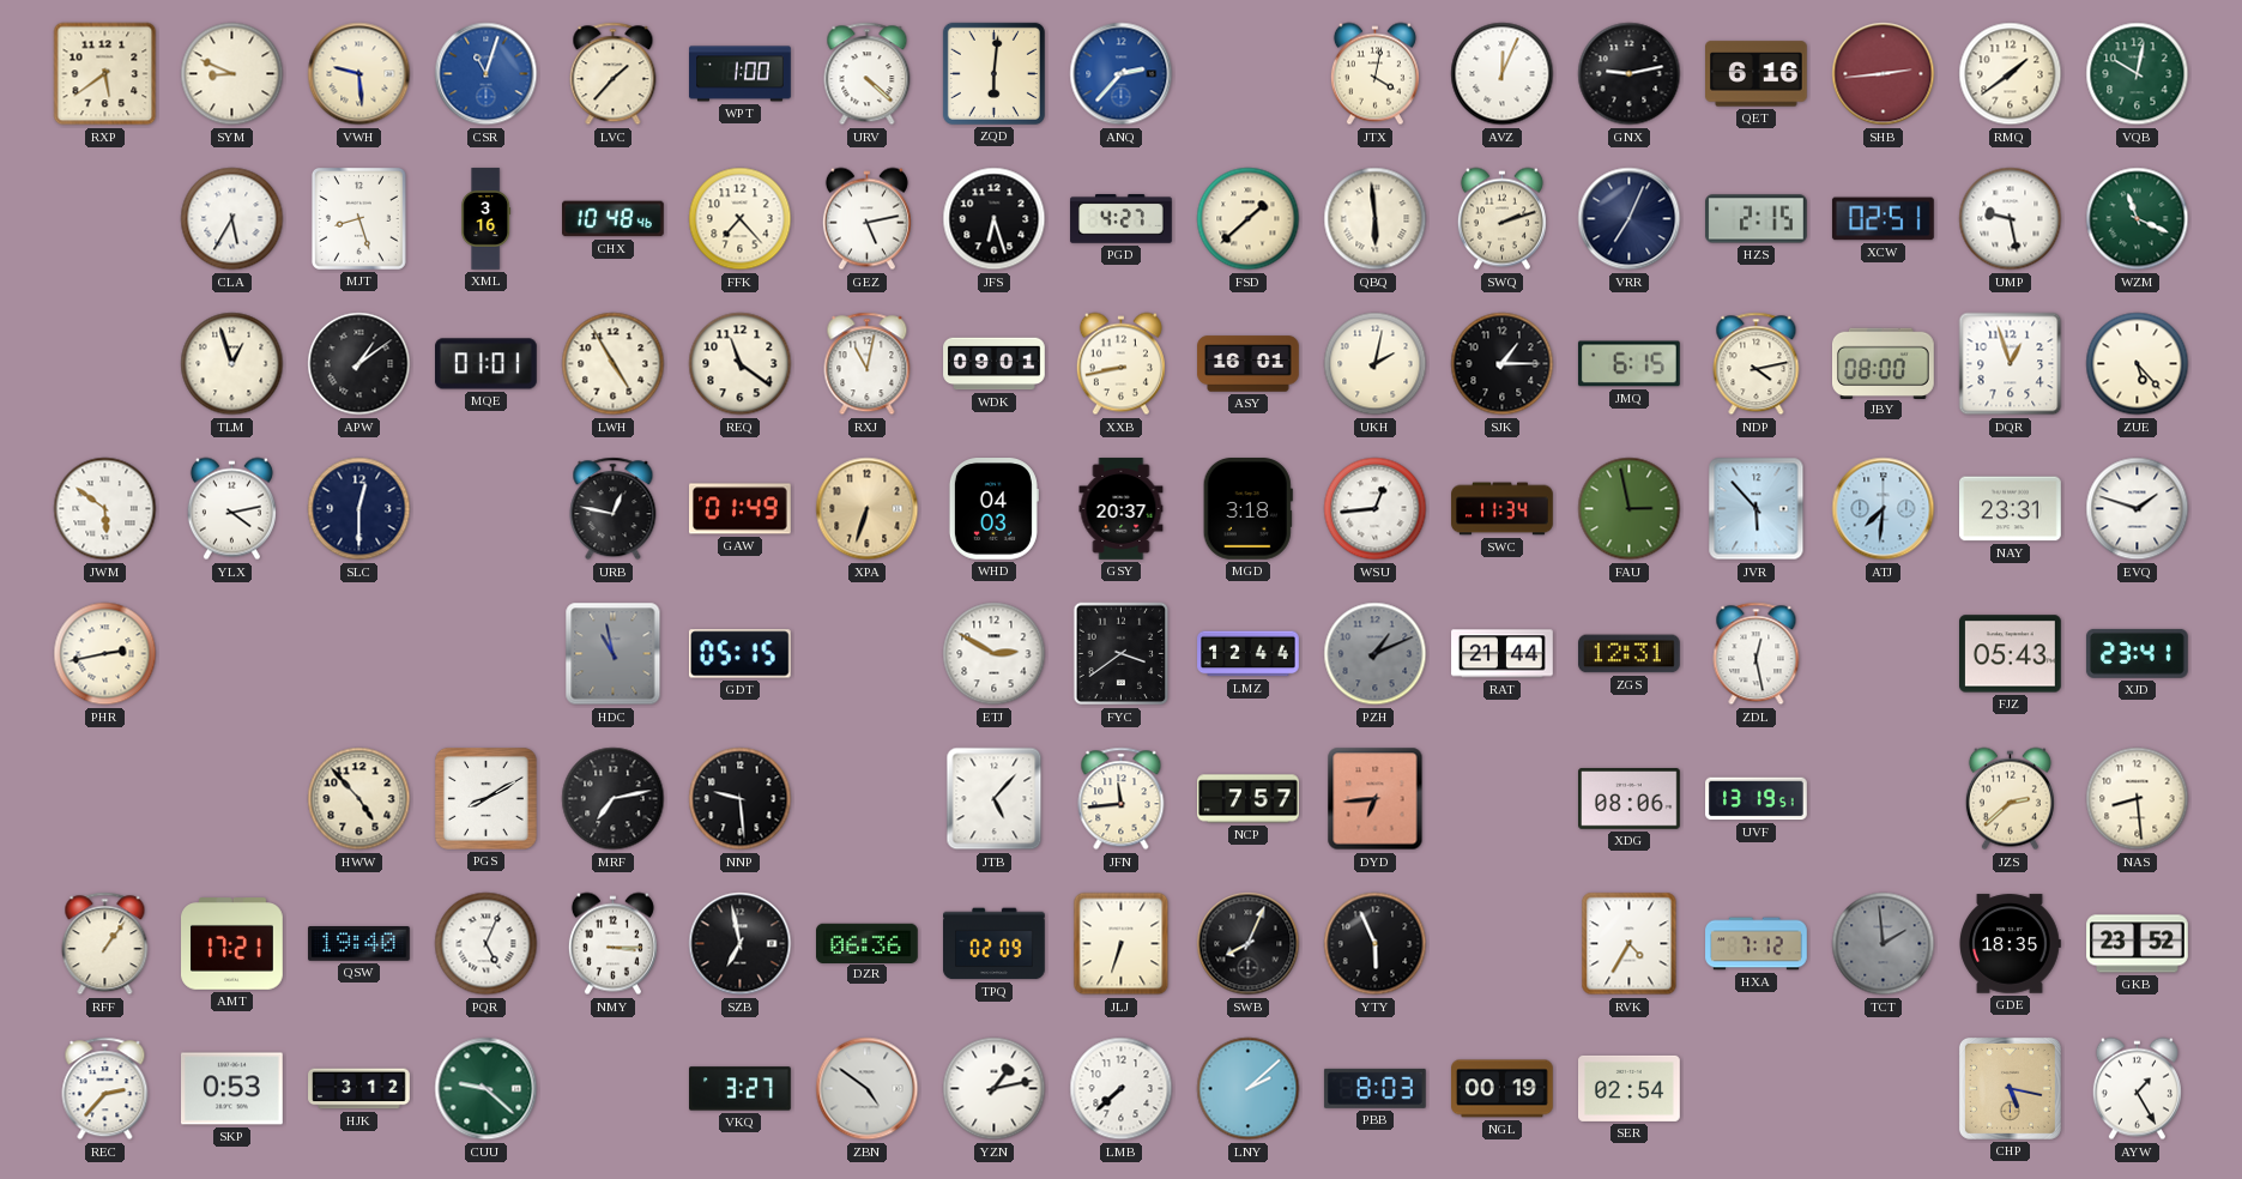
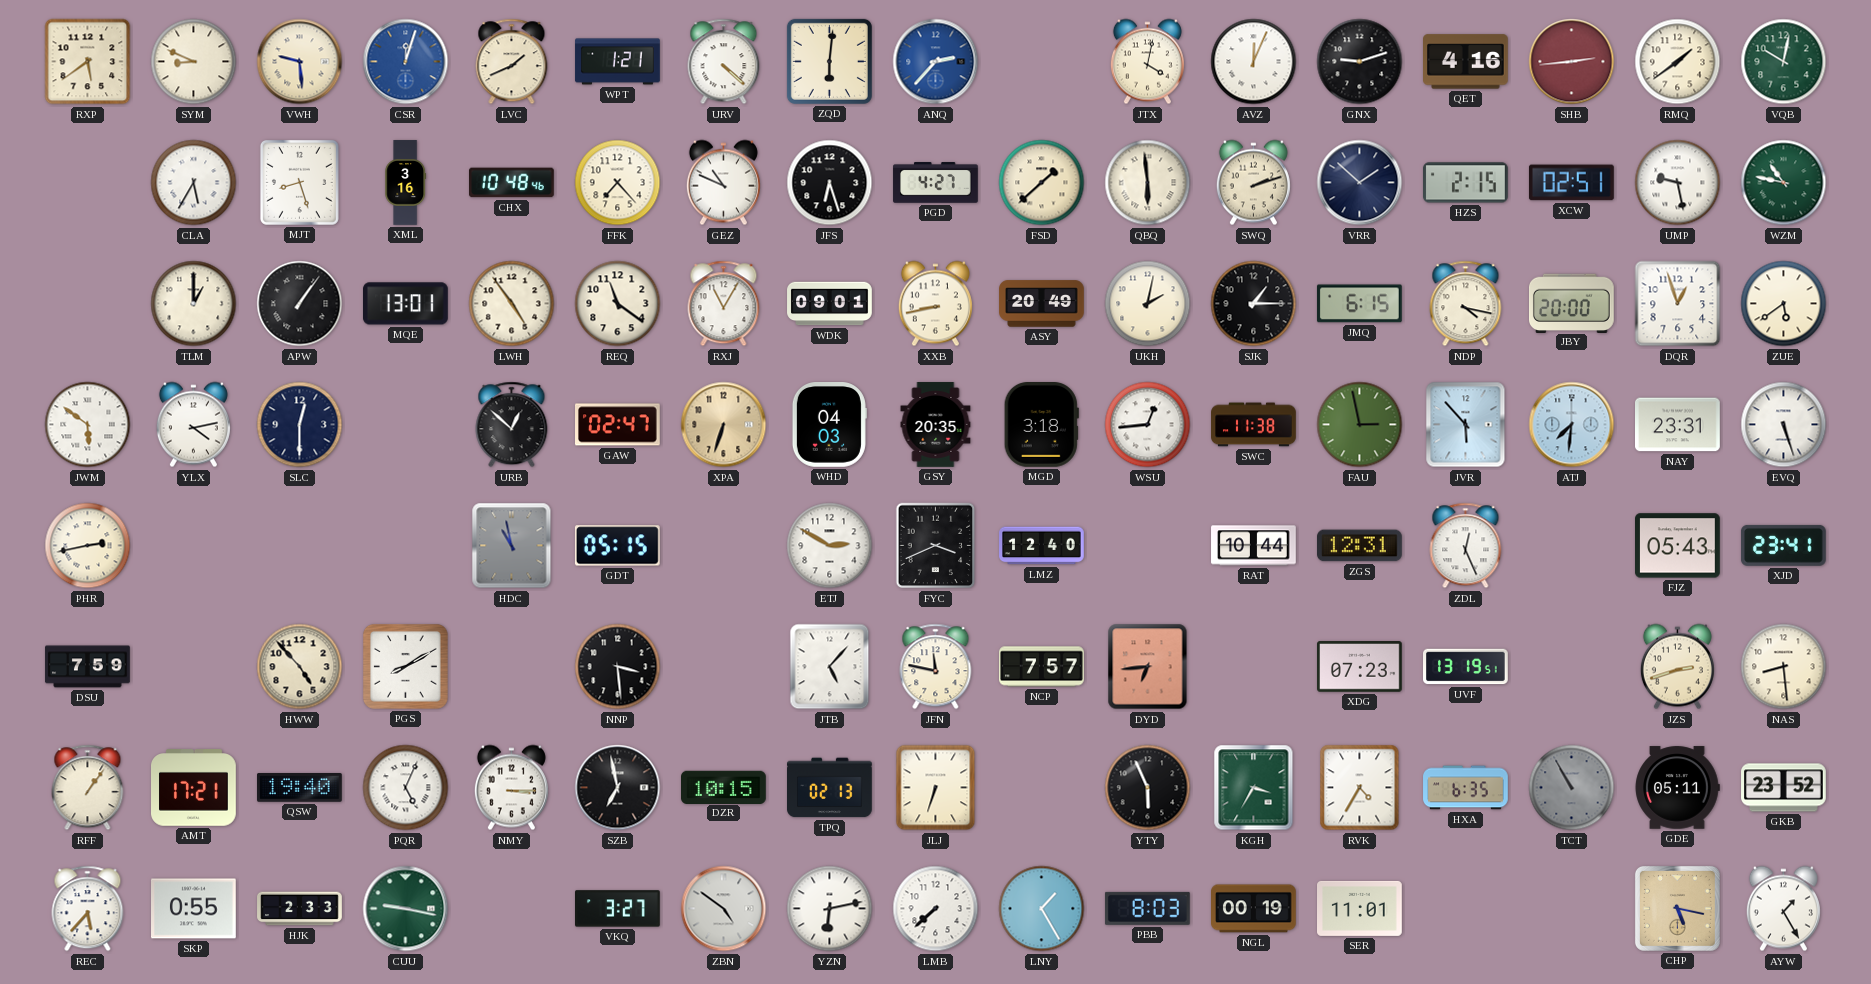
CSR: 11:03 -> 12:03
LVC: 1:37 -> 1:41
WPT: 1:00 -> 1:21
GNX: 9:13 -> 9:12
QET: 6:16 -> 4:16
GEZ: 5:13 -> 10:49
VRR: 7:04 -> 1:52
WZM: 11:19 -> 10:47
TLM: 12:57 -> 1:00
APW: 1:09 -> 1:06
MQE: 01:01 -> 13:01
LWH: 4:55 -> 4:54
RXJ: 11:02 -> 11:05
ASY: 16:01 -> 20:49
NDP: 4:13 -> 4:17
JBY: 08:00 -> 20:00
ZUE: 5:23 -> 5:39
URB: 12:47 -> 12:52
GAW: 01:49 -> 02:47
GSY: 20:37 -> 20:35
SWC: 11:34 -> 11:38
EVQ: 1:48 -> 5:27
FYC: 3:39 -> 3:41
LMZ: 12:44 -> 12:40
PZH: 1:11 -> none
RAT: 21:44 -> 10:44
ZDL: 12:28 -> 12:26
DSU: none -> 7:59
MRF: 7:13 -> none
NNP: 9:29 -> 3:29
JFN: 11:44 -> 11:47
XDG: 08:06 -> 07:23
JZS: 2:38 -> 2:42
DZR: 06:36 -> 10:15
TPQ: 02:09 -> 02:13
SWB: 8:04 -> none
KGH: none -> 3:35
HXA: 7:12 -> 6:35
TCT: 1:59 -> 10:55
GDE: 18:35 -> 05:11
REC: 2:37 -> 5:37
SKP: 0:53 -> 0:55
HJK: 3:12 -> 2:33
CUU: 9:22 -> 9:17
YZN: 1:13 -> 6:13
LNY: 2:08 -> 1:25
SER: 02:54 -> 11:01
